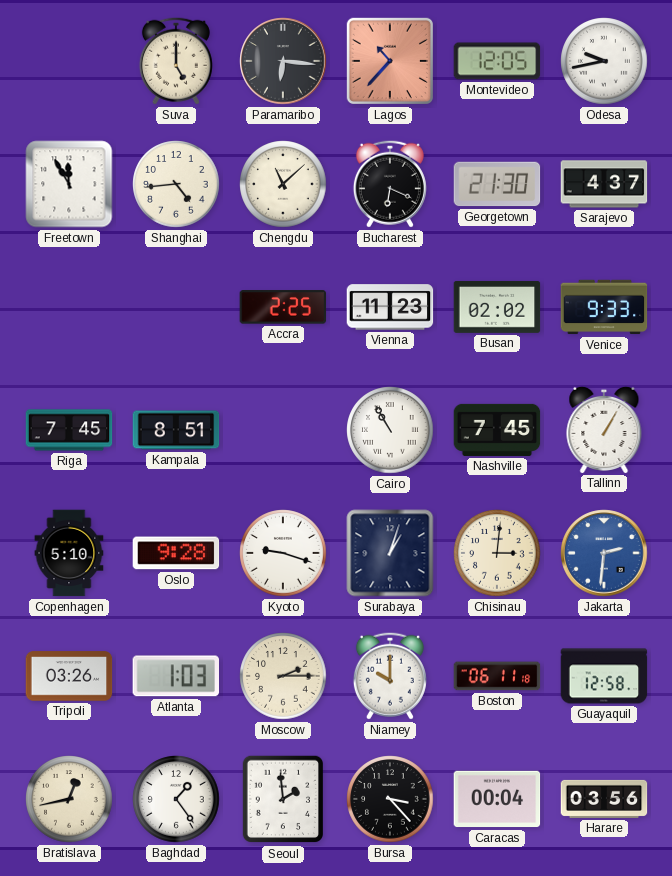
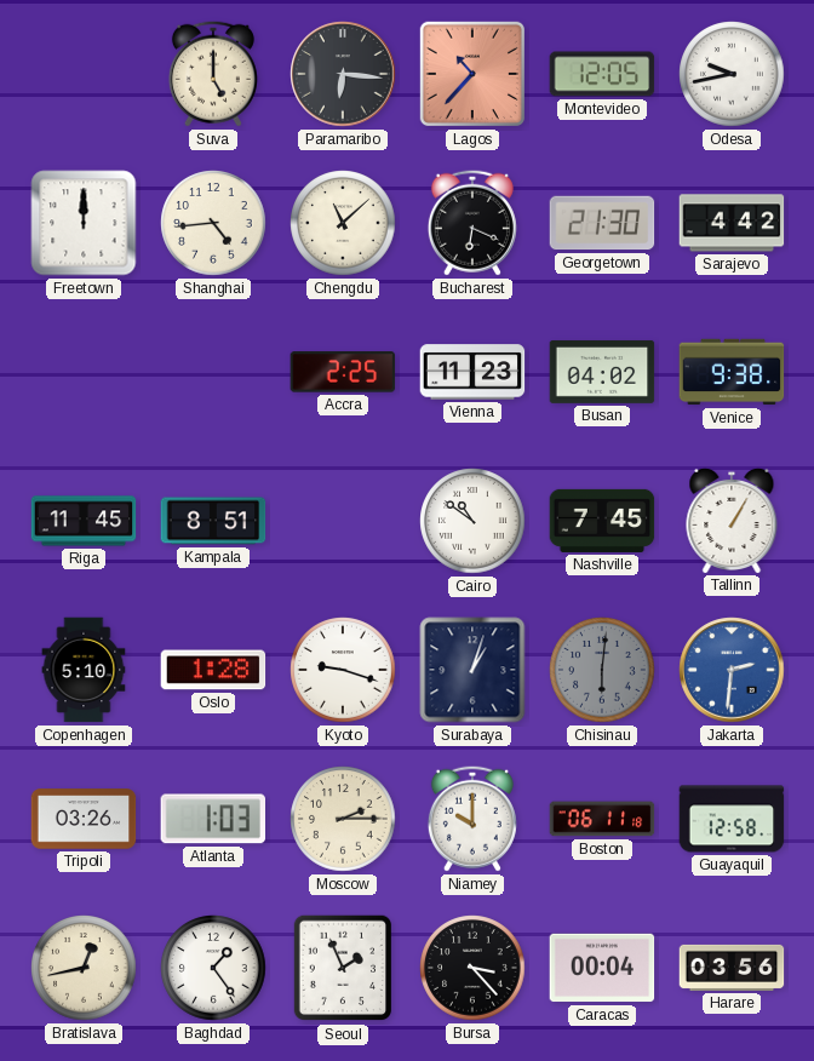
Freetown: 11:55 -> 12:00
Sarajevo: 4:37 -> 4:42
Busan: 02:02 -> 04:02
Venice: 9:33 -> 9:38
Riga: 7:45 -> 11:45
Cairo: 10:55 -> 10:51
Oslo: 9:28 -> 1:28
Chisinau: 3:01 -> 6:01
Chisinau dial: cream -> grey
Seoul: 1:59 -> 1:56
